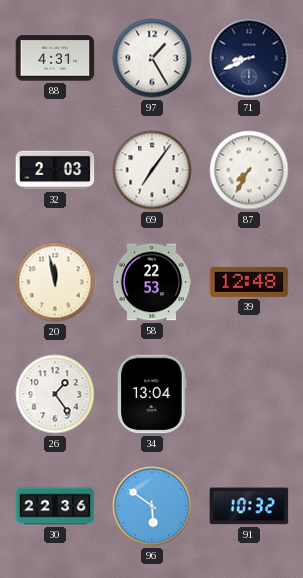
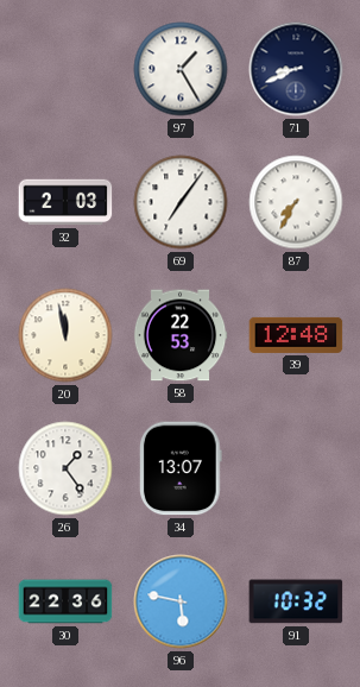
88: 4:31 -> none
34: 13:04 -> 13:07
96: 5:51 -> 5:47
